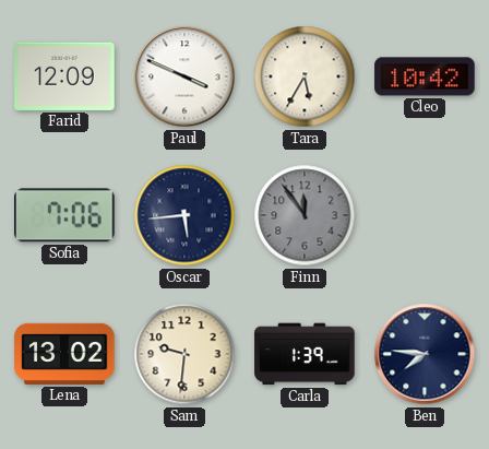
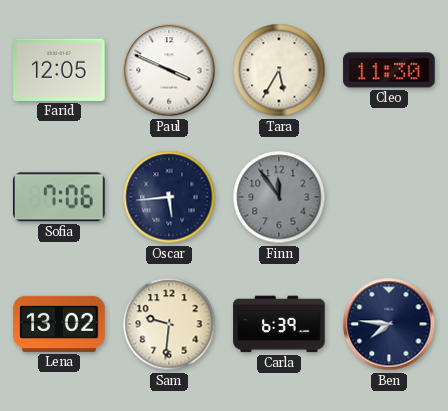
Farid: 12:09 -> 12:05
Cleo: 10:42 -> 11:30
Carla: 1:39 -> 6:39
